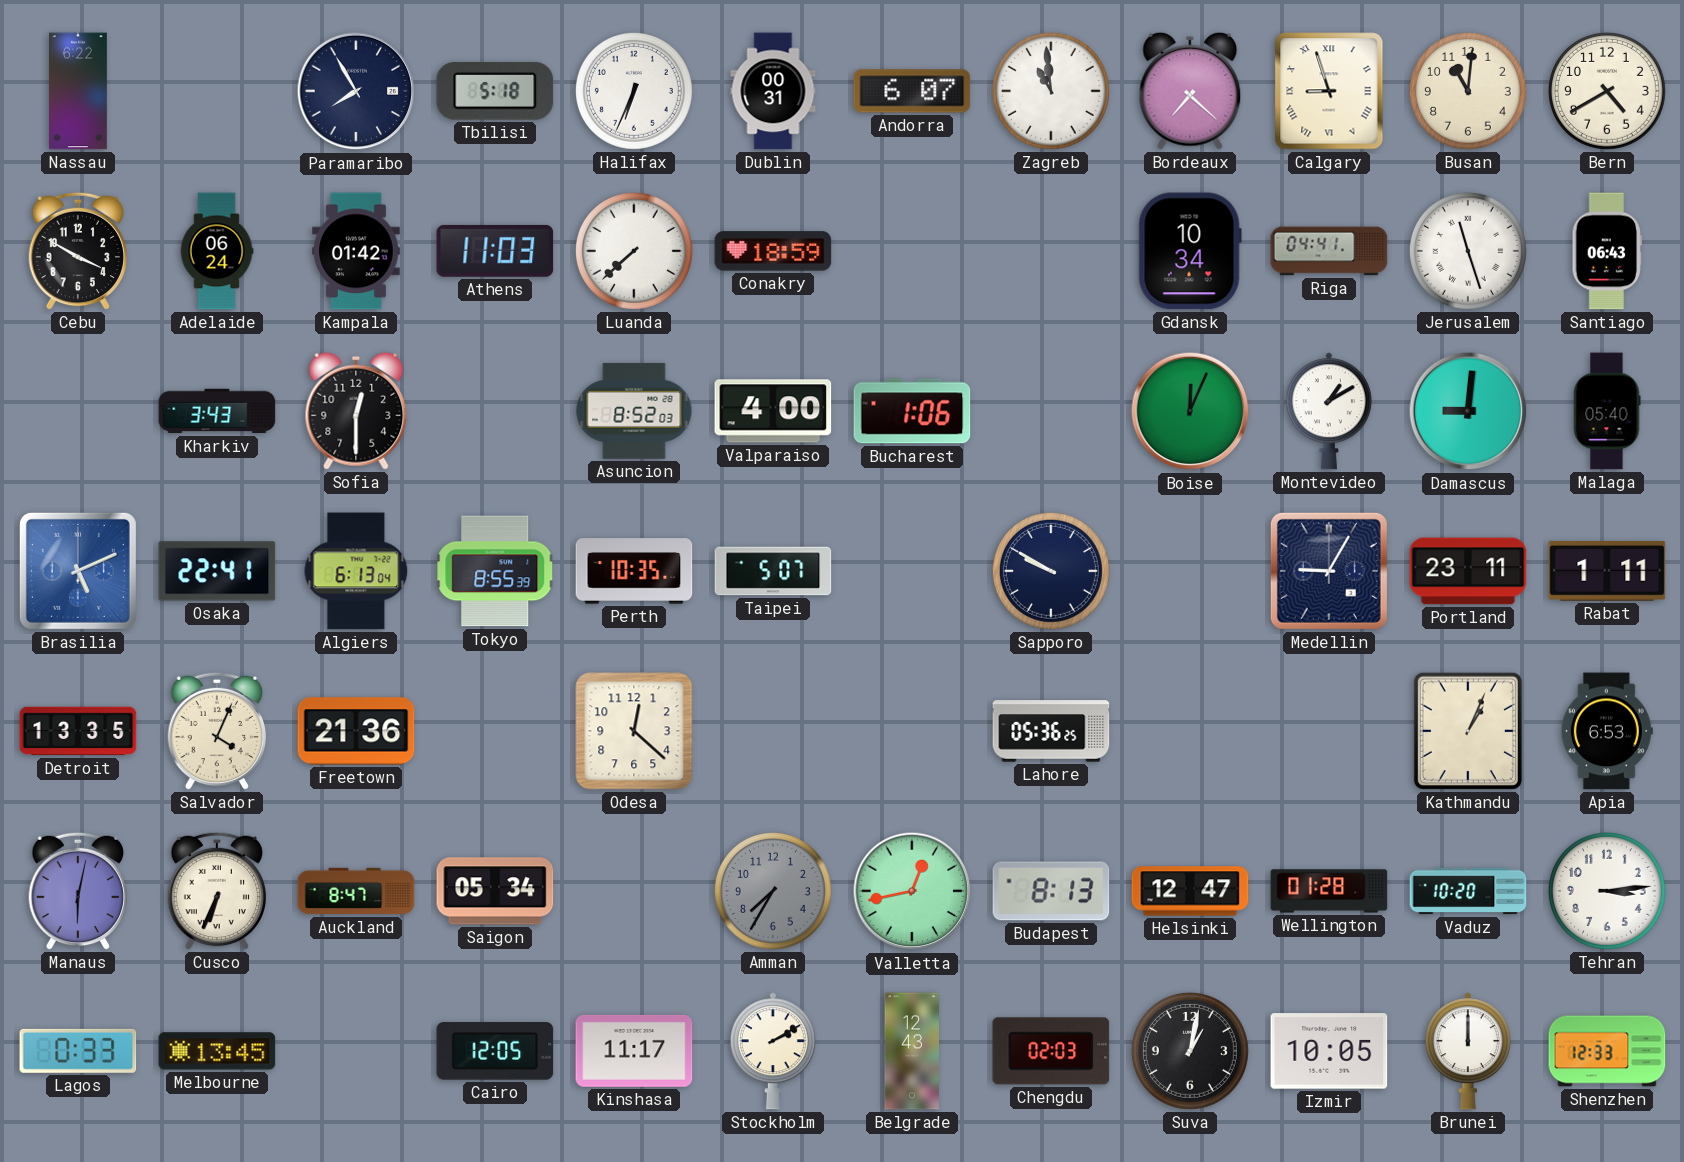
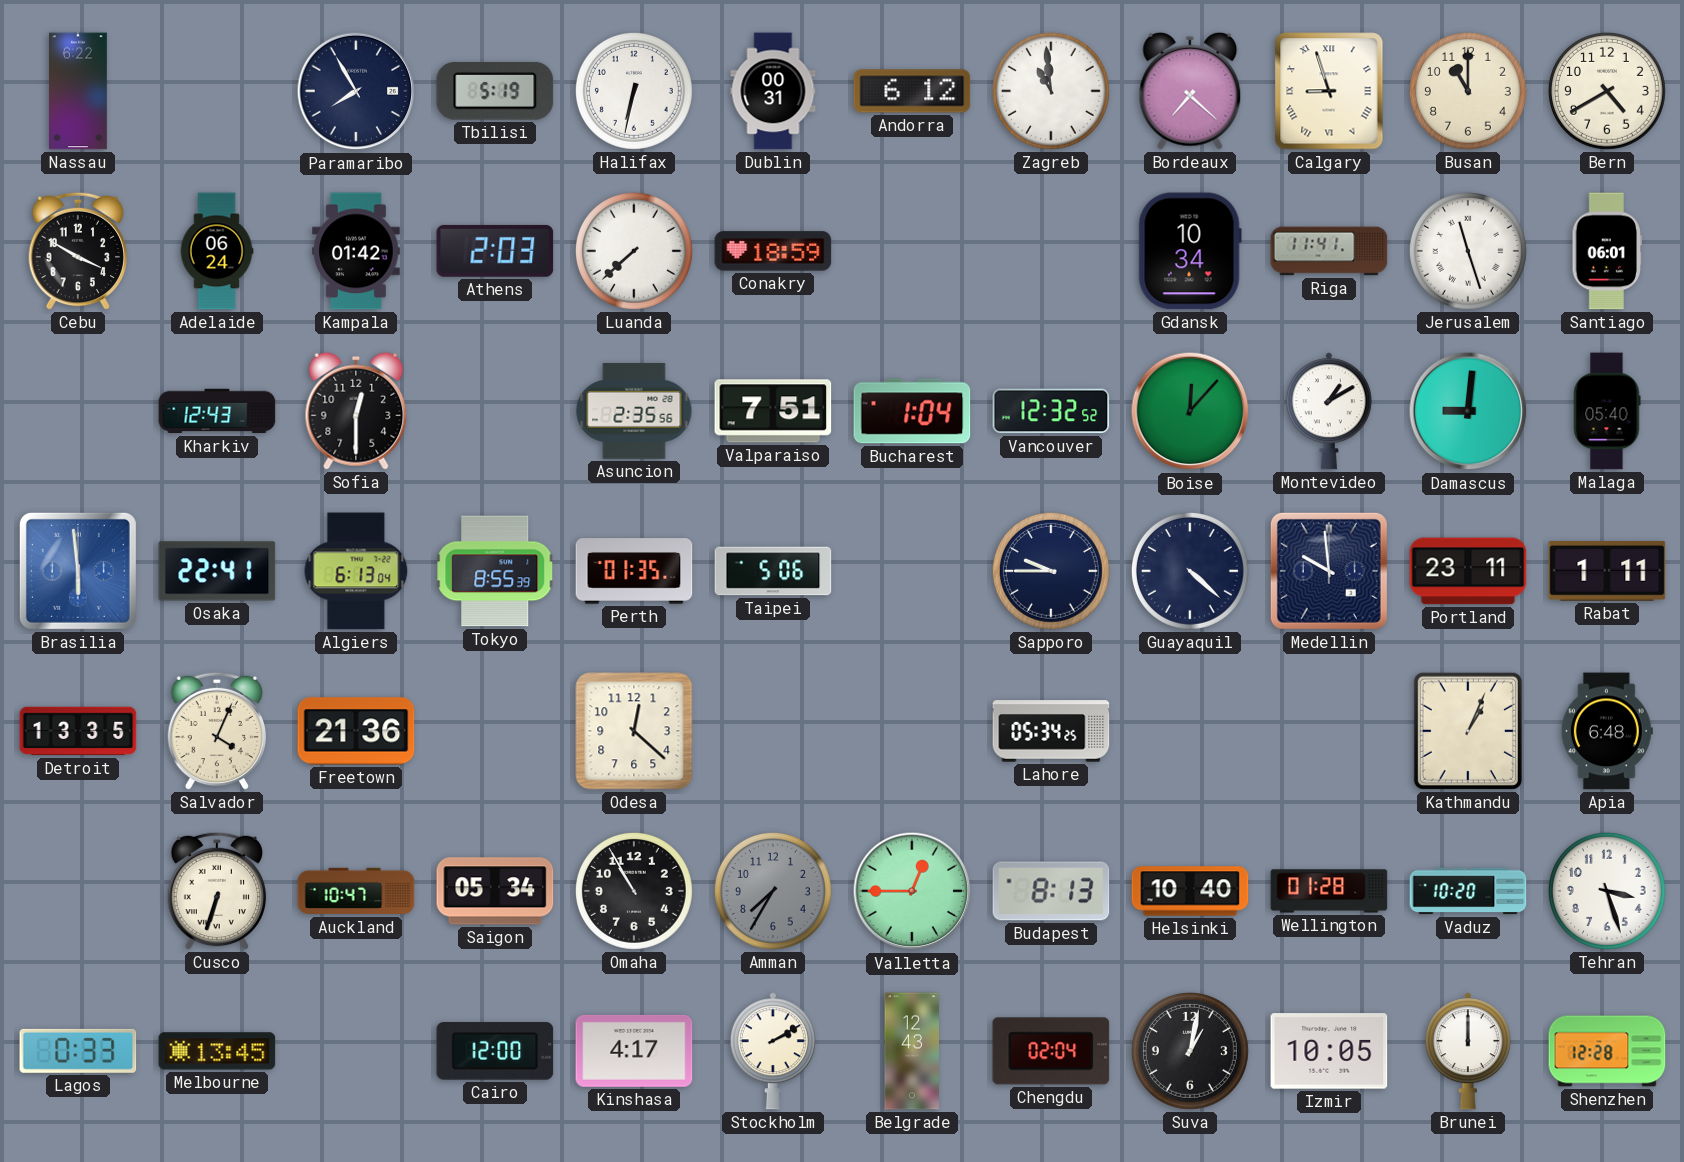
Tbilisi: 5:18 -> 5:19
Halifax: 6:34 -> 6:32
Andorra: 6:07 -> 6:12
Busan: 11:01 -> 11:00
Athens: 11:03 -> 2:03
Riga: 04:41 -> 11:41
Santiago: 06:43 -> 06:01
Kharkiv: 3:43 -> 12:43
Asuncion: 8:52 -> 2:35
Valparaiso: 4:00 -> 7:51
Bucharest: 1:06 -> 1:04
Vancouver: none -> 12:32
Boise: 12:04 -> 12:07
Brasilia: 5:11 -> 5:59
Perth: 10:35 -> 01:35
Taipei: 5:07 -> 5:06
Sapporo: 9:50 -> 9:45
Guayaquil: none -> 4:22
Medellin: 9:05 -> 9:59
Lahore: 05:36 -> 05:34
Apia: 6:53 -> 6:48
Manaus: 6:02 -> none
Cusco: 6:34 -> 6:33
Auckland: 8:47 -> 10:47
Omaha: none -> 10:55
Valletta: 12:43 -> 12:45
Helsinki: 12:47 -> 10:40
Tehran: 3:14 -> 3:27
Cairo: 12:05 -> 12:00
Kinshasa: 11:17 -> 4:17
Chengdu: 02:03 -> 02:04
Shenzhen: 12:33 -> 12:28
